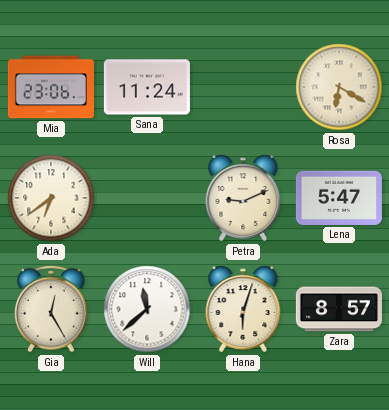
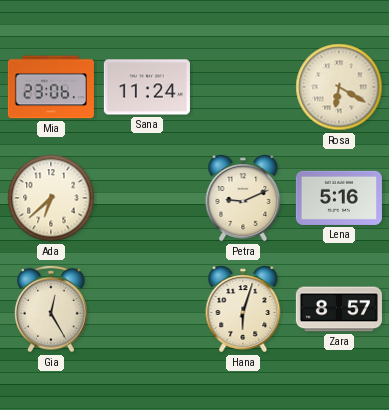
Ada: 6:39 -> 6:38
Lena: 5:47 -> 5:16
Will: 11:38 -> none
